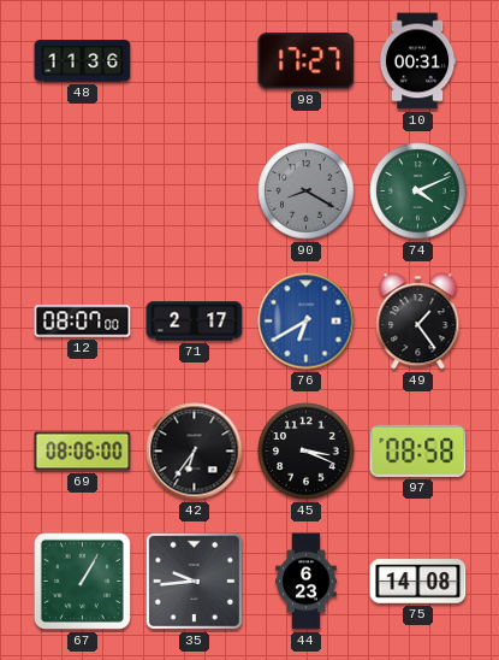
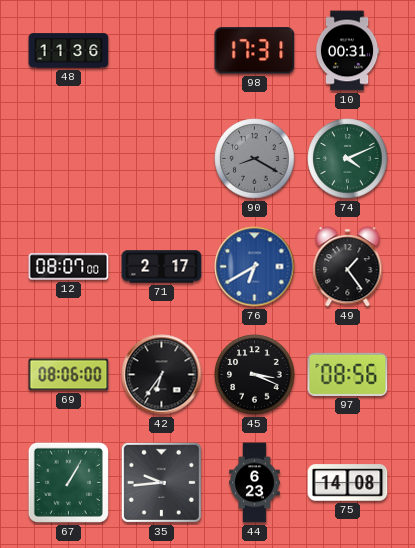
98: 17:27 -> 17:31
97: 08:58 -> 08:56
